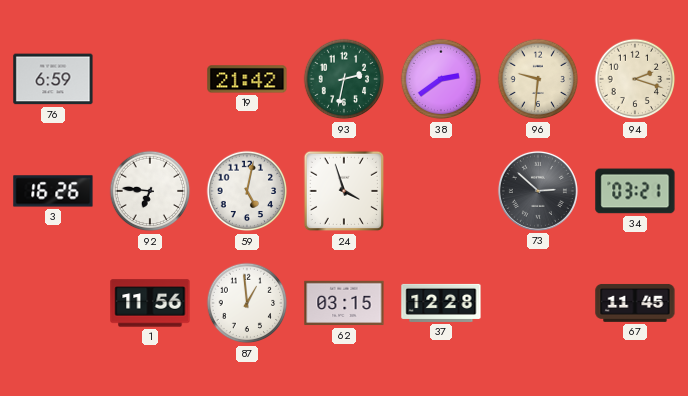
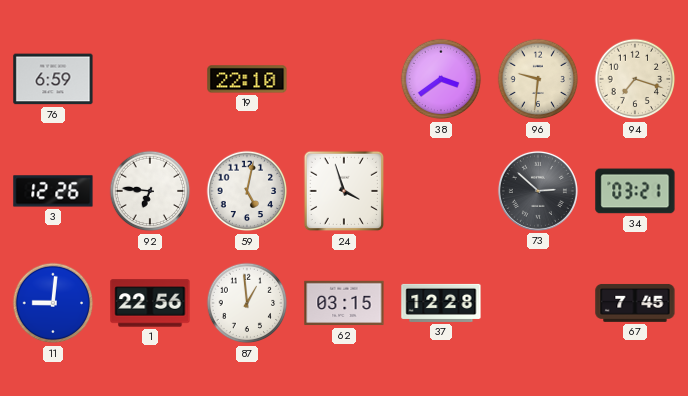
19: 21:42 -> 22:10
93: 2:32 -> none
38: 2:39 -> 3:39
94: 2:18 -> 7:18
3: 16:26 -> 12:26
11: none -> 9:01
1: 11:56 -> 22:56
67: 11:45 -> 7:45
